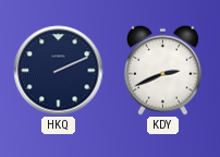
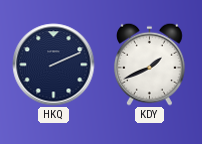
KDY: 2:41 -> 1:41
